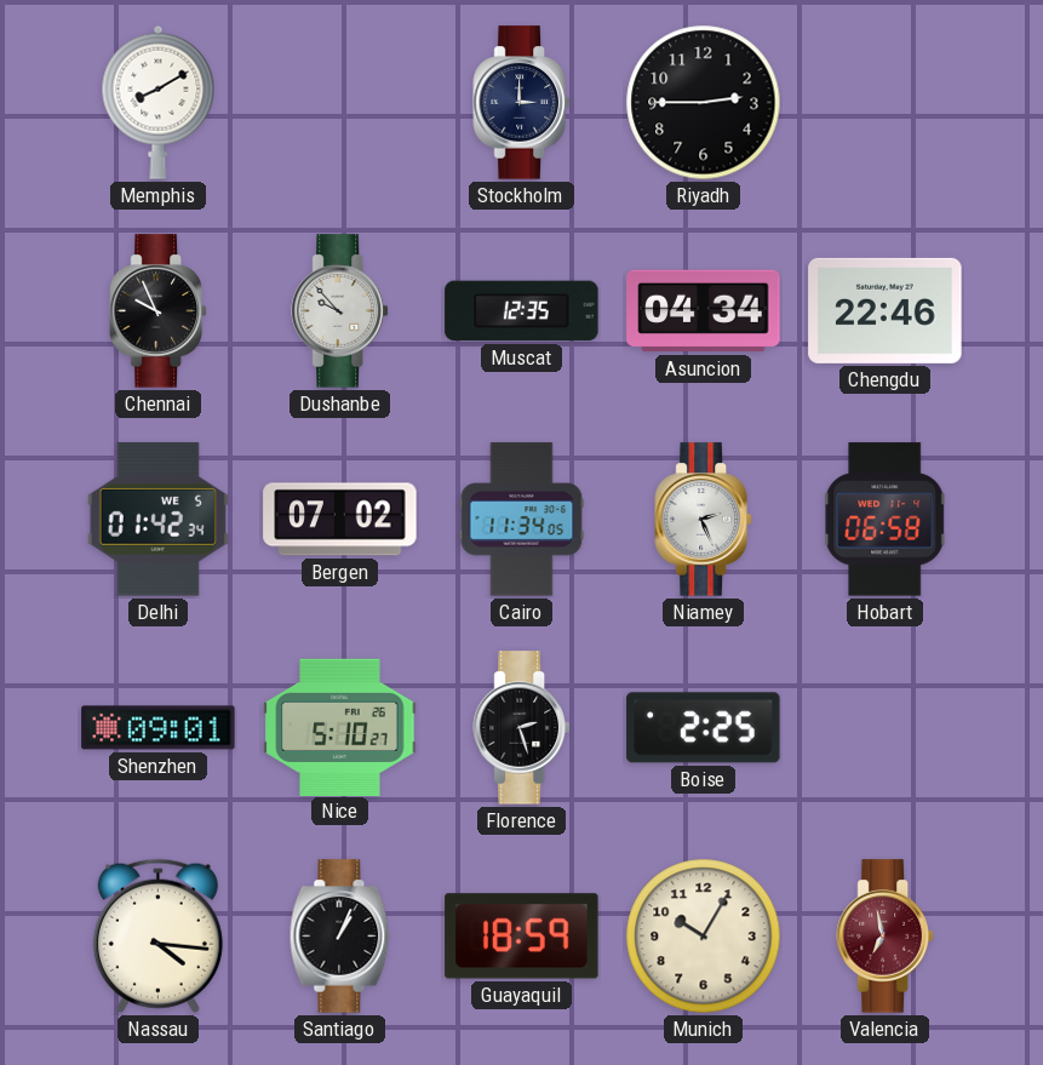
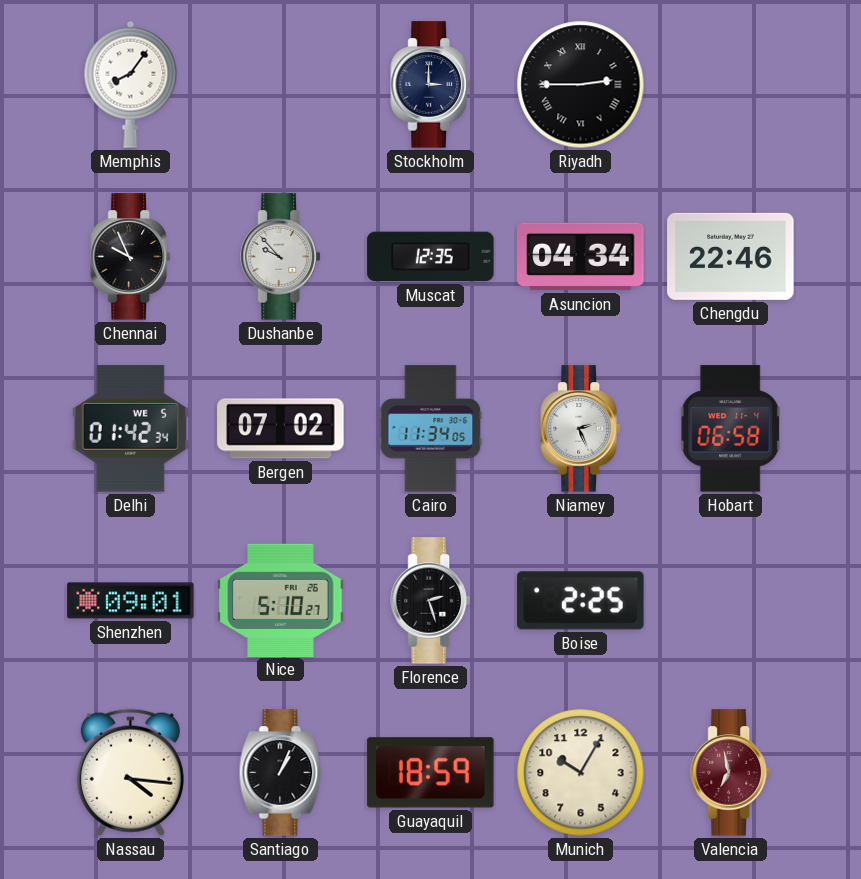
Memphis: 8:10 -> 8:06
Riyadh numerals: Arabic -> Roman
